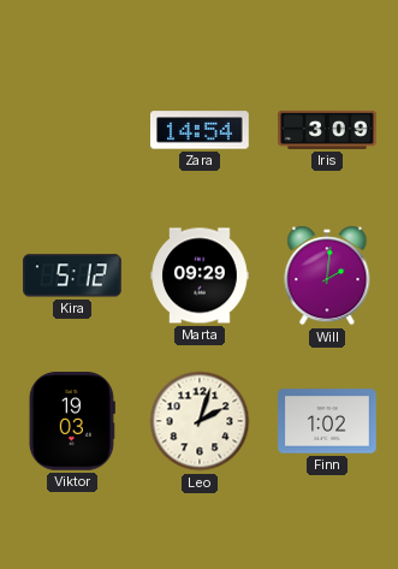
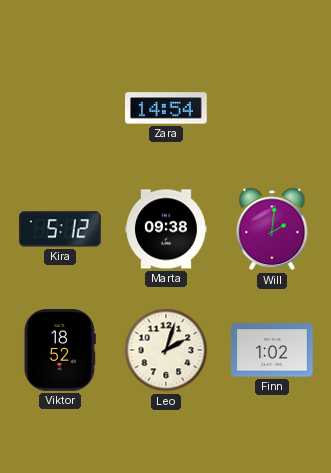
Iris: 3:09 -> none
Marta: 09:29 -> 09:38
Viktor: 19:03 -> 18:52
